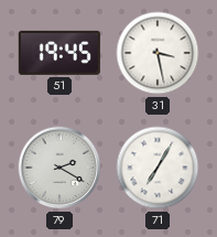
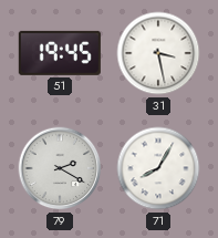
71: 7:05 -> 8:05
